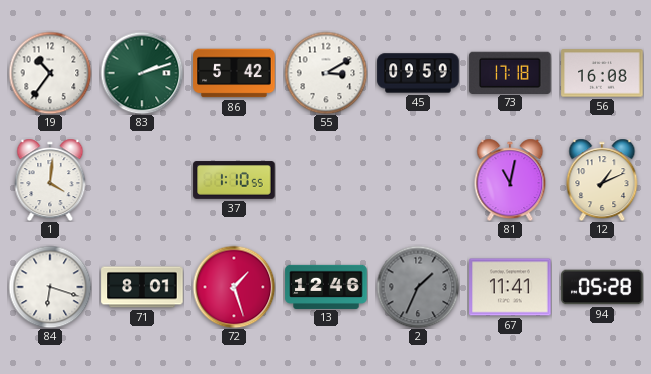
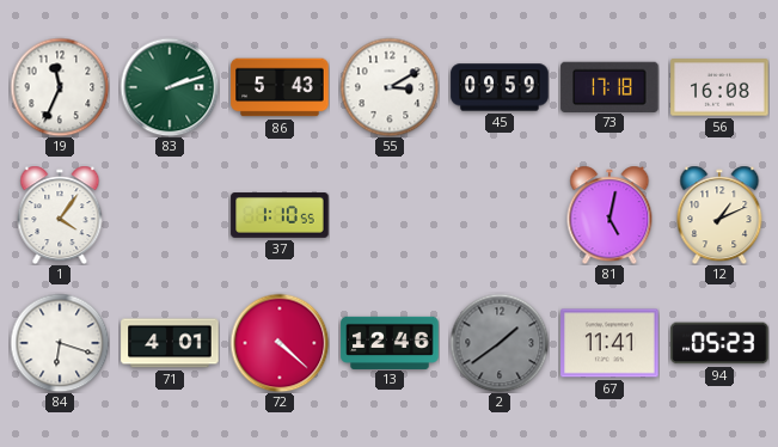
19: 10:36 -> 11:34
86: 5:42 -> 5:43
1: 4:01 -> 4:06
81: 11:02 -> 5:02
71: 8:01 -> 4:01
72: 1:27 -> 4:22
2: 1:34 -> 1:39
94: 05:28 -> 05:23
